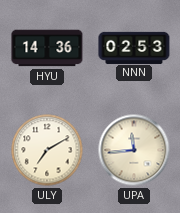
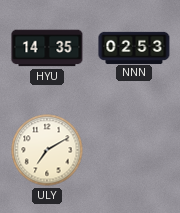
HYU: 14:36 -> 14:35
UPA: 11:44 -> none
